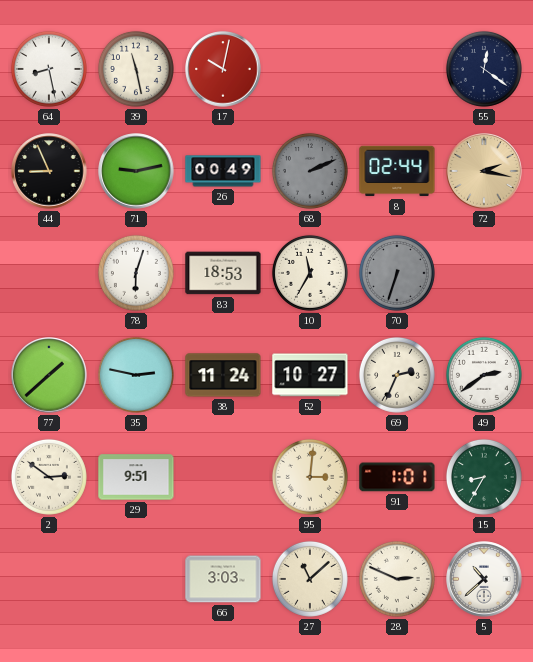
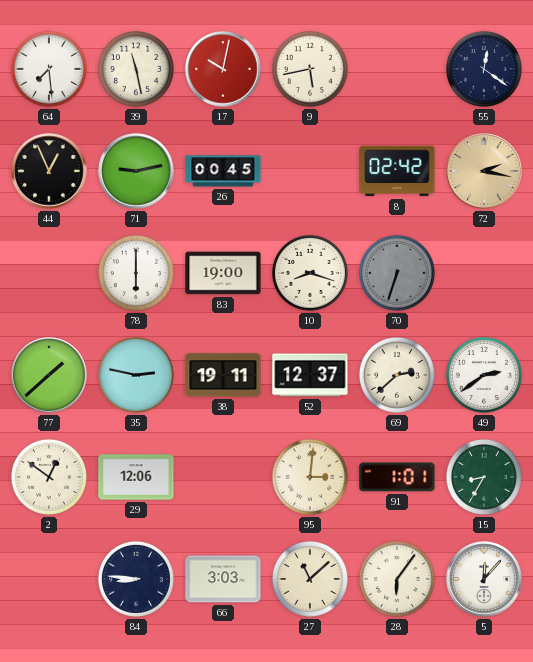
64: 8:28 -> 7:29
9: none -> 5:43
44: 8:56 -> 12:56
26: 00:49 -> 00:45
68: 2:11 -> none
8: 02:44 -> 02:42
78: 6:03 -> 6:00
83: 18:53 -> 19:00
10: 11:35 -> 8:18
38: 11:24 -> 19:11
52: 10:27 -> 12:37
69: 2:34 -> 2:38
2: 2:51 -> 12:51
29: 9:51 -> 12:06
84: none -> 8:46
28: 2:49 -> 6:06
5: 10:38 -> 12:07
